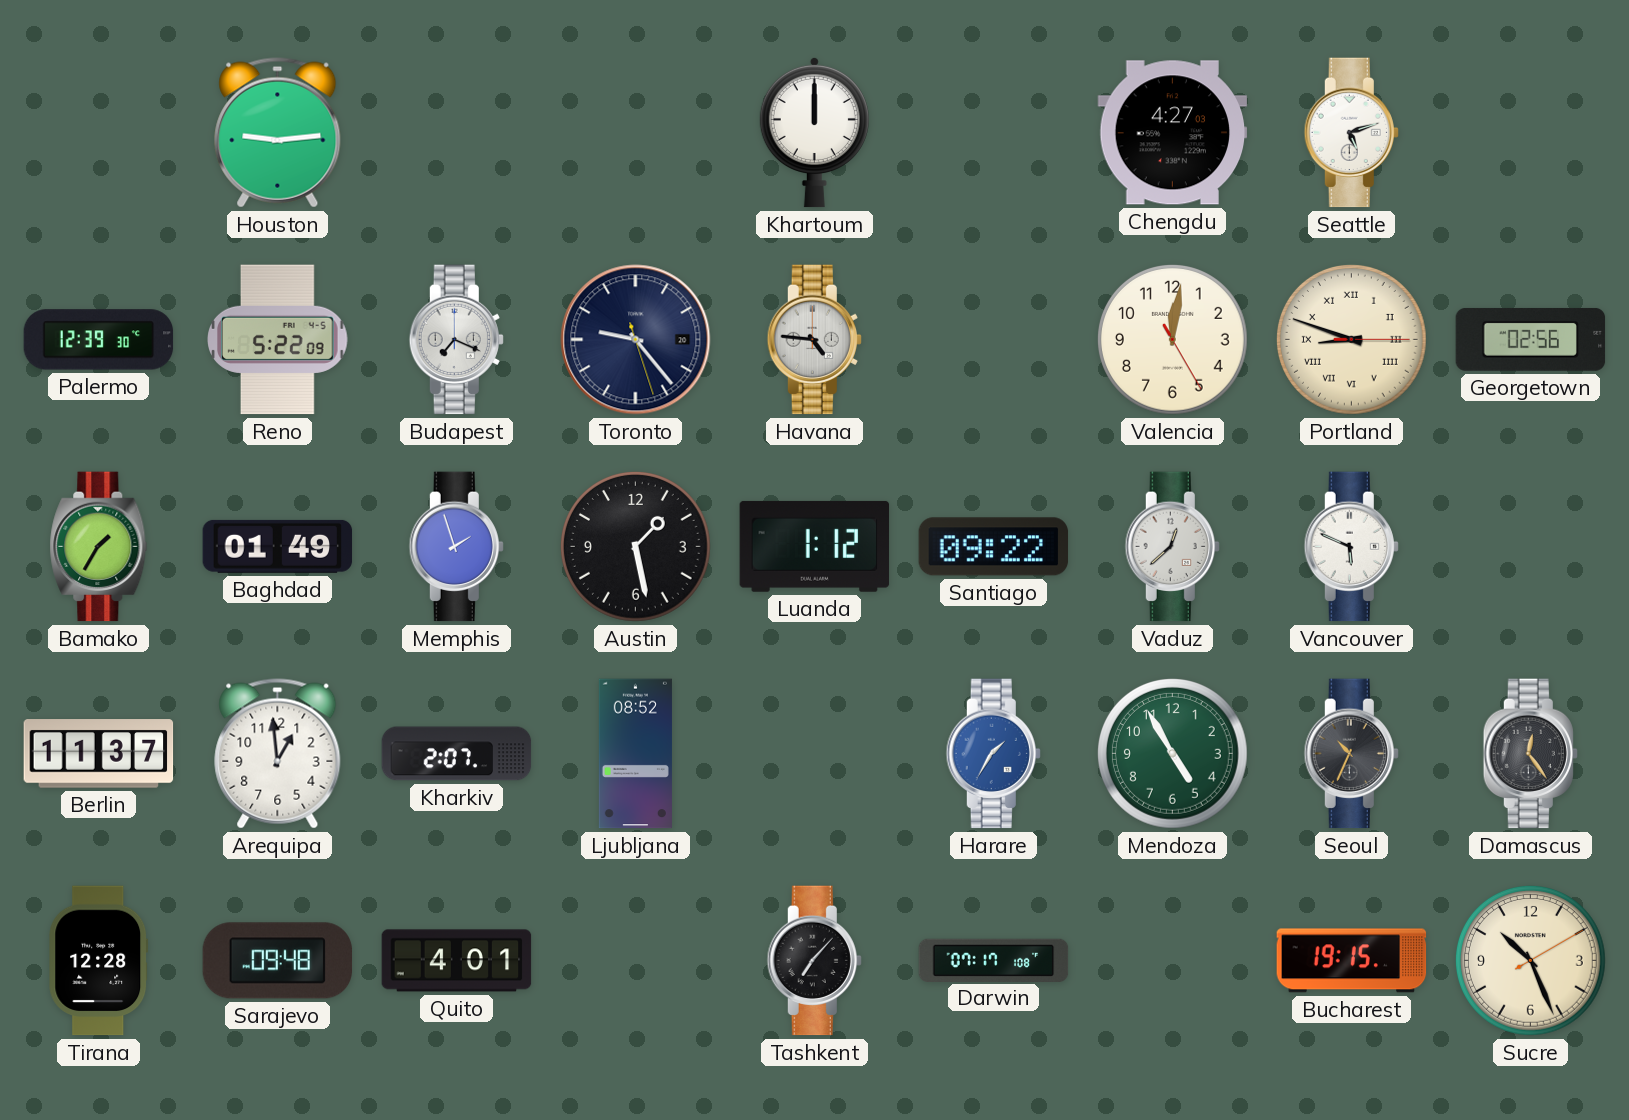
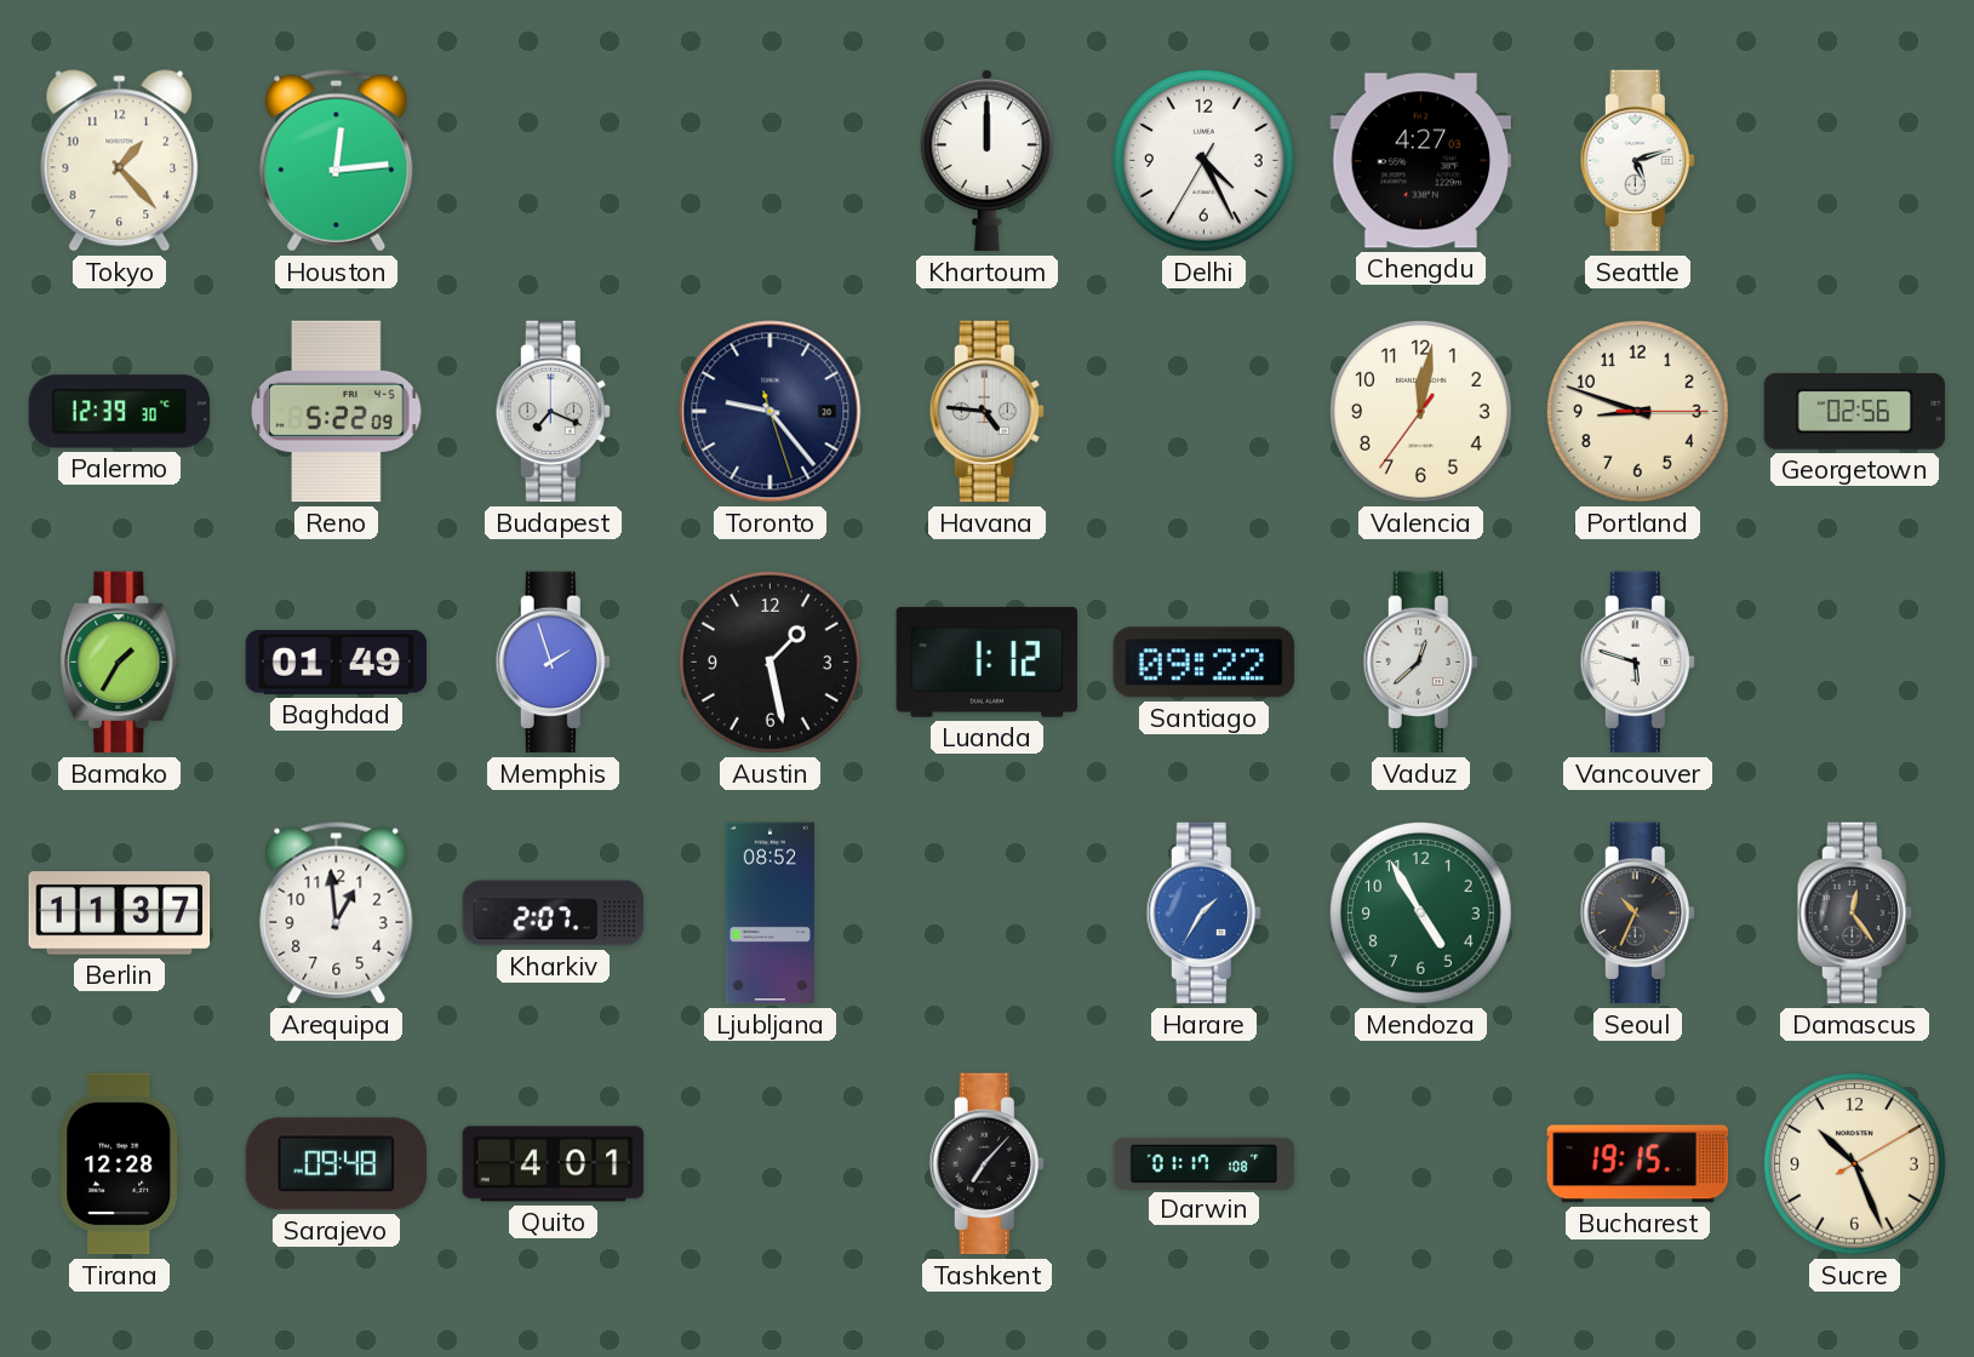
Tokyo: none -> 1:23
Houston: 9:14 -> 12:14
Delhi: none -> 4:25
Valencia: 12:01:25 -> 12:01:36
Portland numerals: Roman -> Arabic
Vancouver: 5:49 -> 5:48
Darwin: 07:17 -> 01:17
